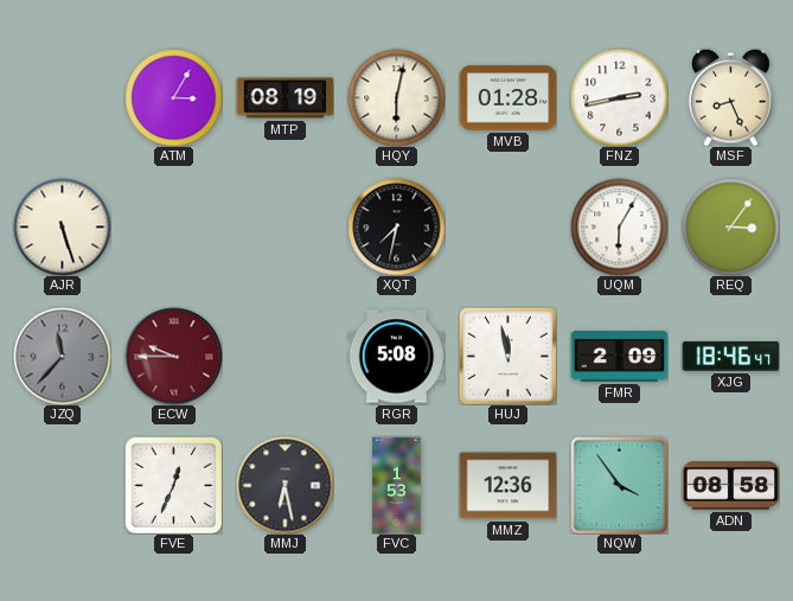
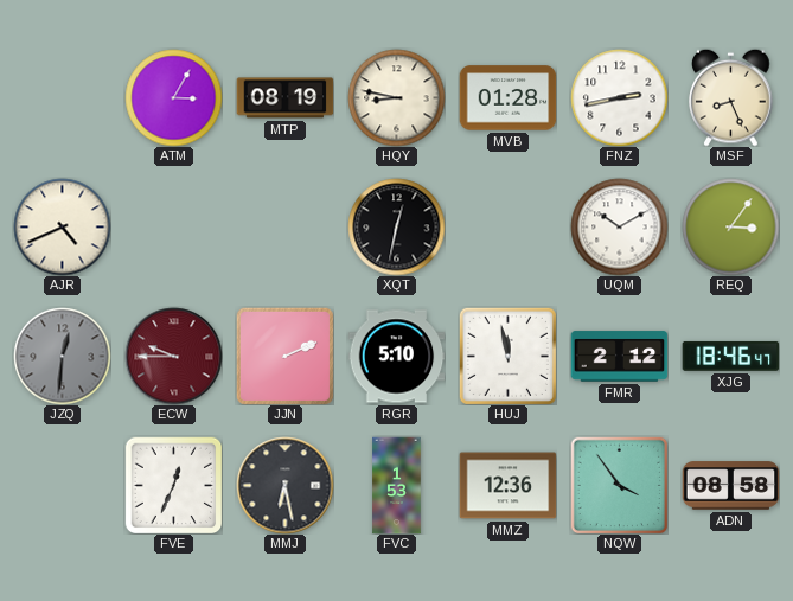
HQY: 6:02 -> 8:47
AJR: 5:27 -> 4:41
XQT: 7:32 -> 12:32
UQM: 6:05 -> 10:10
JZQ: 11:37 -> 12:31
JJN: none -> 2:11
RGR: 5:08 -> 5:10
FMR: 2:09 -> 2:12
